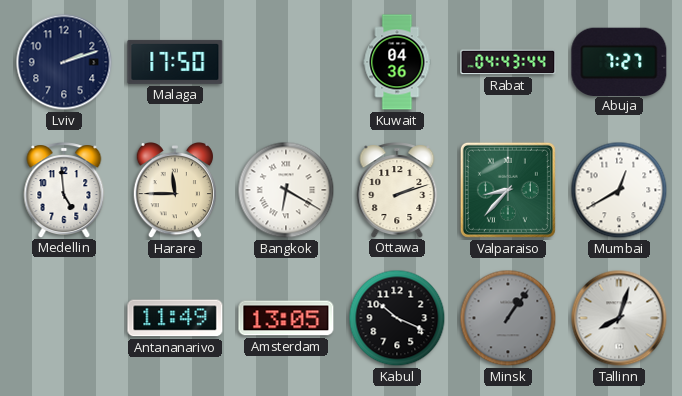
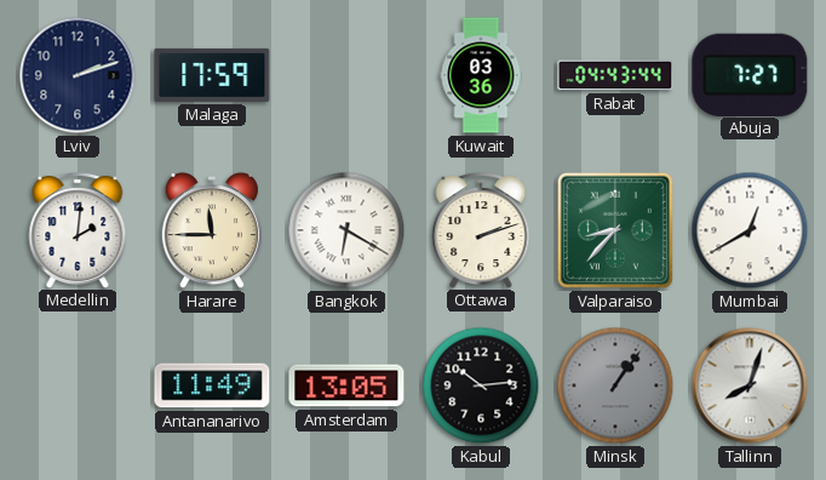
Malaga: 17:50 -> 17:59
Kuwait: 04:36 -> 03:36
Medellin: 4:59 -> 2:01
Kabul: 10:19 -> 10:14
